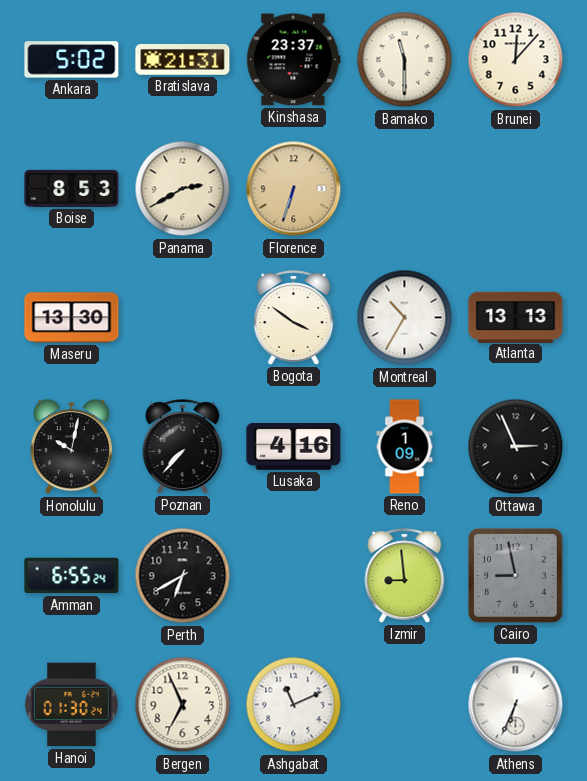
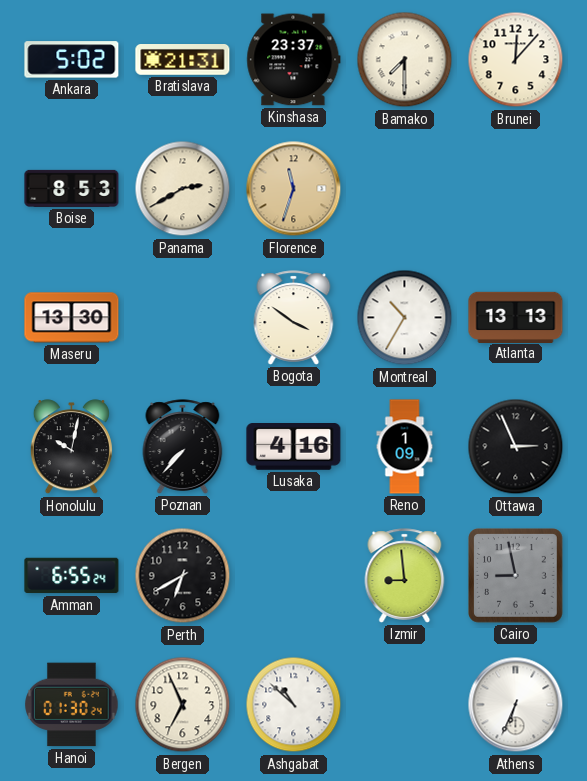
Bamako: 11:30 -> 7:30
Florence: 6:33 -> 11:33
Ashgabat: 11:11 -> 10:52
